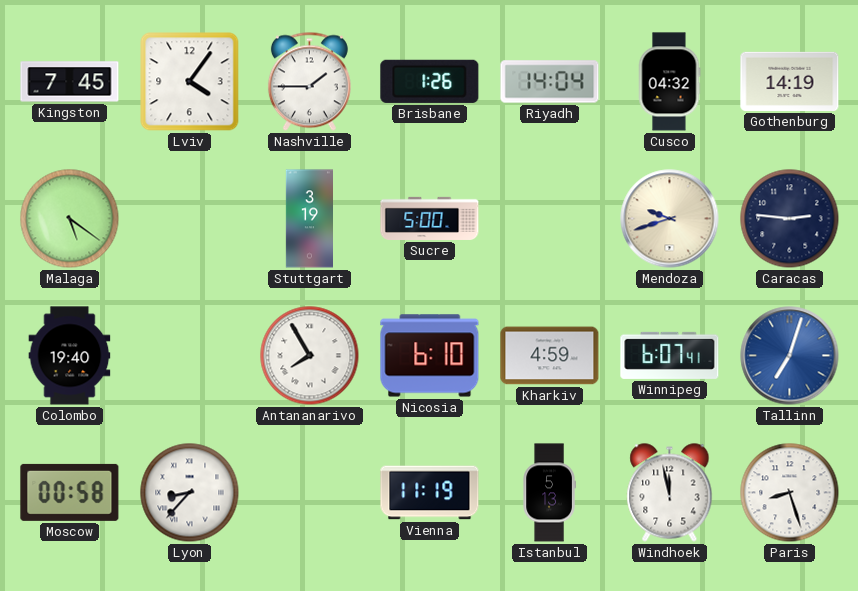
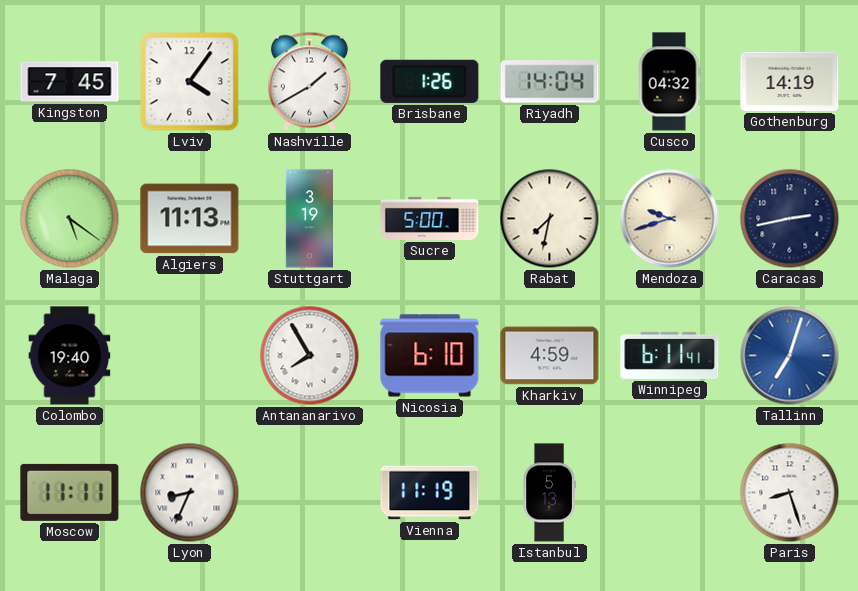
Nashville: 1:45 -> 1:40
Algiers: none -> 11:13
Rabat: none -> 7:32
Caracas: 2:46 -> 2:43
Winnipeg: 6:07 -> 6:11
Moscow: 00:58 -> 11:11
Lyon: 8:37 -> 8:34
Windhoek: 11:58 -> none
